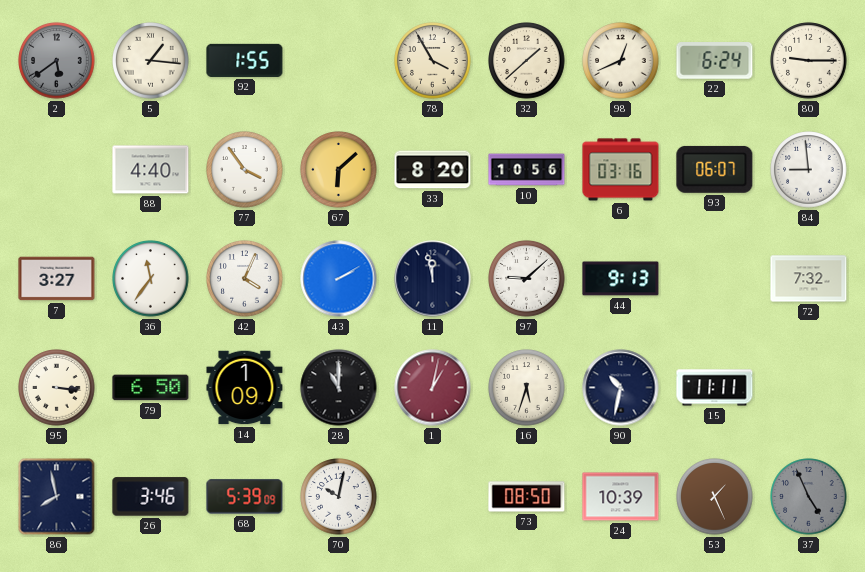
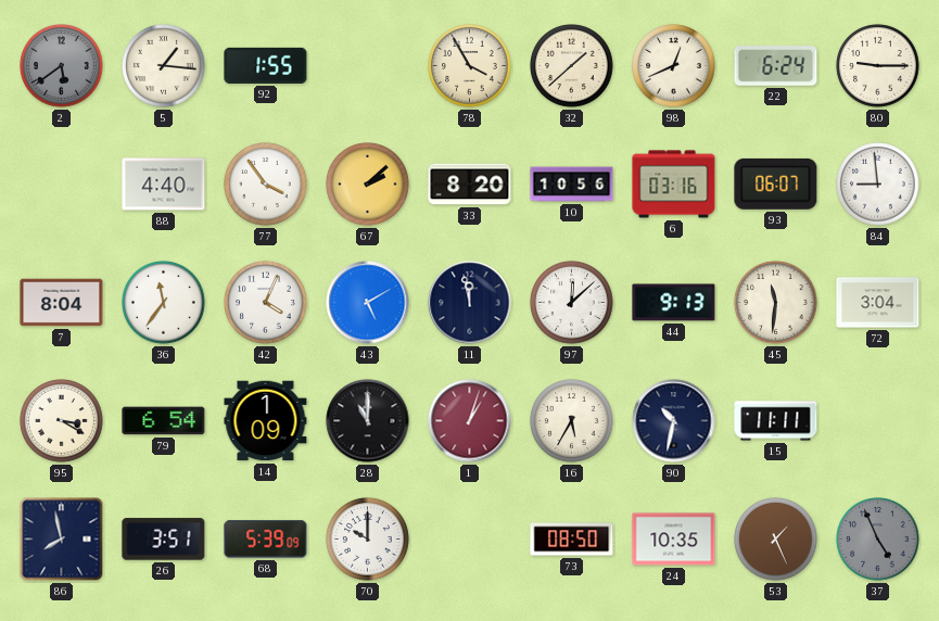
67: 6:08 -> 2:08
7: 3:27 -> 8:04
43: 2:10 -> 5:10
97: 9:08 -> 12:08
45: none -> 11:31
72: 7:32 -> 3:04
95: 3:16 -> 3:20
79: 6:50 -> 6:54
1: 1:02 -> 1:03
16: 5:33 -> 5:35
26: 3:46 -> 3:51
70: 10:02 -> 10:00
24: 10:39 -> 10:35
